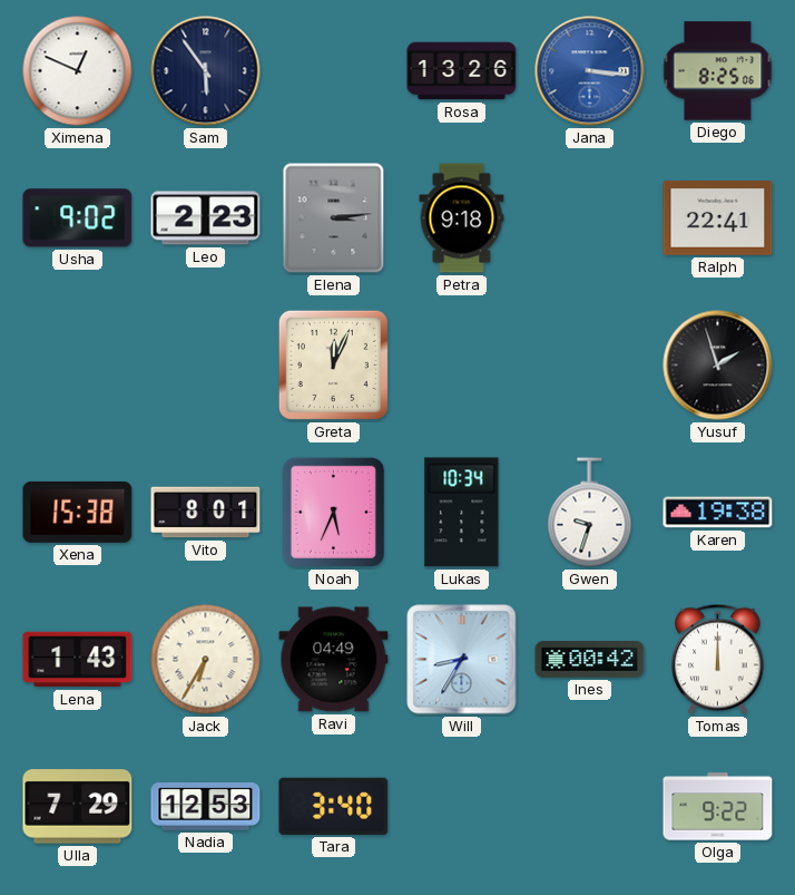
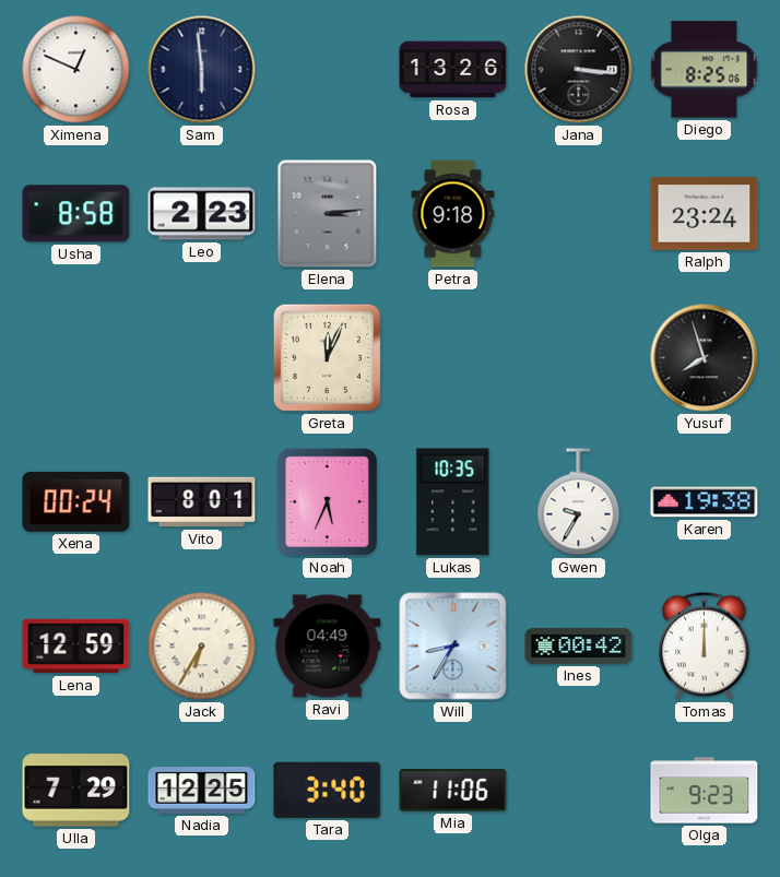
Sam: 5:54 -> 5:59
Jana dial: blue -> black
Usha: 9:02 -> 8:58
Ralph: 22:41 -> 23:24
Yusuf: 1:57 -> 7:57
Xena: 15:38 -> 00:24
Lukas: 10:34 -> 10:35
Gwen: 9:33 -> 9:35
Lena: 1:43 -> 12:59
Nadia: 12:53 -> 12:25
Mia: none -> 11:06
Olga: 9:22 -> 9:23
